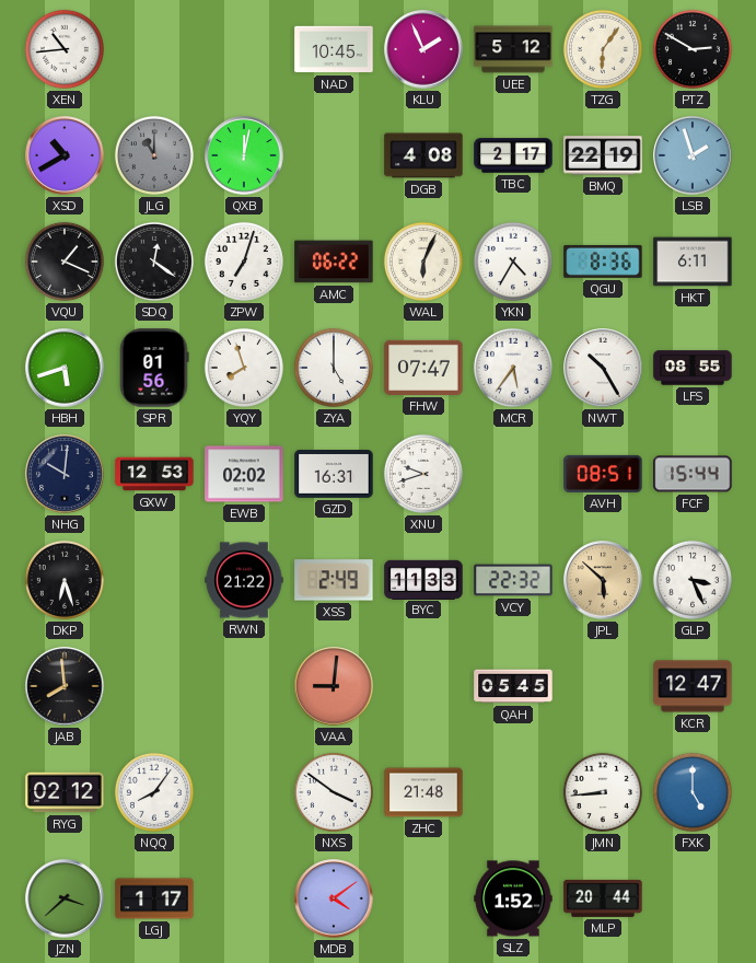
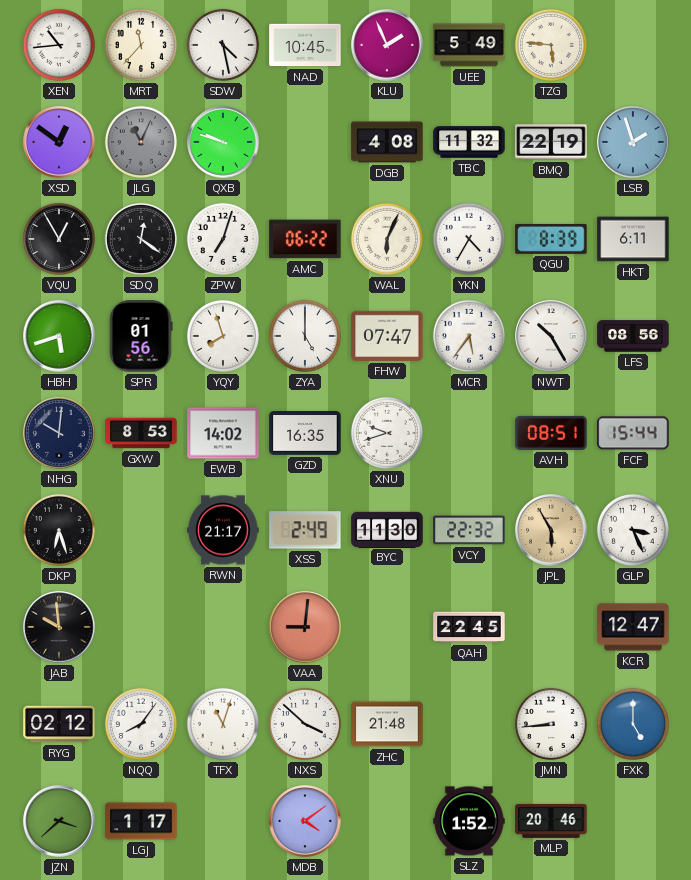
MRT: none -> 11:37
SDW: none -> 4:28
UEE: 5:12 -> 5:49
TZG: 6:06 -> 5:46
PTZ: 2:50 -> none
XSD: 10:40 -> 12:51
JLG: 11:00 -> 11:04
QXB: 12:02 -> 9:48
TBC: 2:17 -> 11:32
VQU: 1:19 -> 12:55
QGU: 8:36 -> 8:39
LFS: 08:55 -> 08:56
GXW: 12:53 -> 8:53
EWB: 02:02 -> 14:02
GZD: 16:31 -> 16:35
RWN: 21:22 -> 21:17
BYC: 11:33 -> 11:30
JPL: 5:52 -> 5:55
JAB: 7:59 -> 9:59
QAH: 05:45 -> 22:45
TFX: none -> 11:03
NXS: 3:51 -> 3:52
MLP: 20:44 -> 20:46
